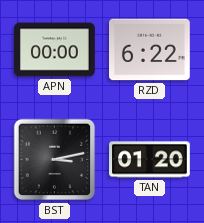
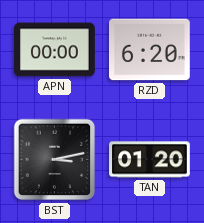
RZD: 6:22 -> 6:20
